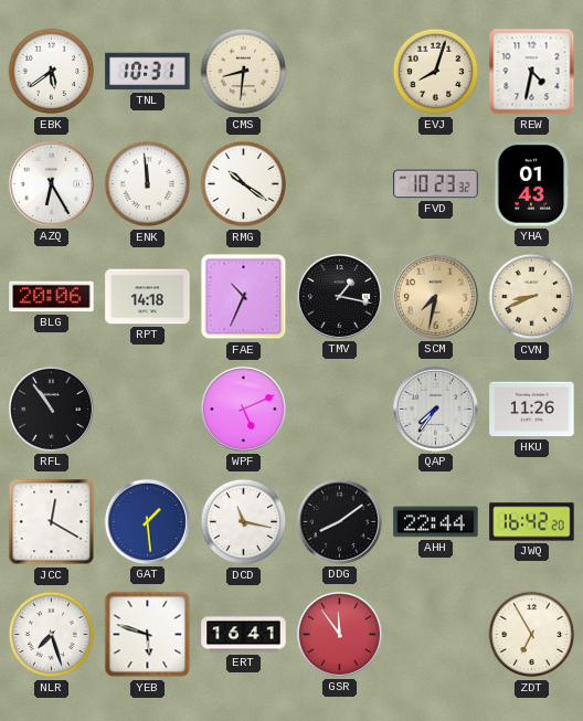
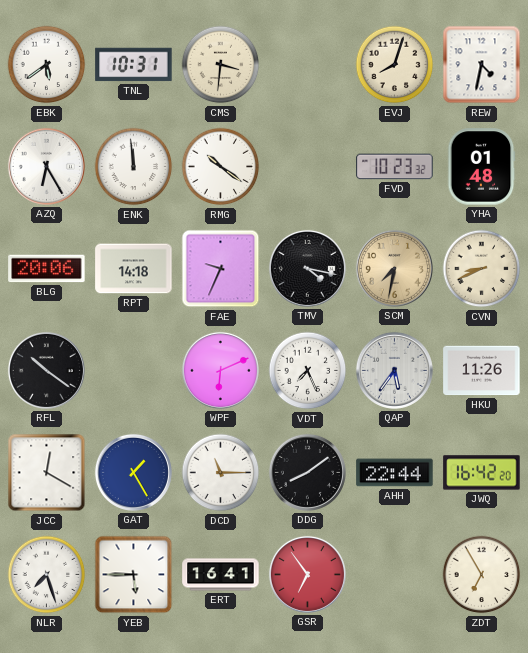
CMS: 8:31 -> 3:31
YHA: 01:43 -> 01:48
FAE: 10:34 -> 9:34
TMV: 1:17 -> 4:17
RFL: 10:54 -> 10:21
WPF: 5:11 -> 6:11
VDT: none -> 7:26
QAP: 7:36 -> 5:36
GAT: 1:29 -> 1:25
DCD: 11:17 -> 11:15
YEB: 5:48 -> 5:45
GSR: 11:54 -> 6:54
